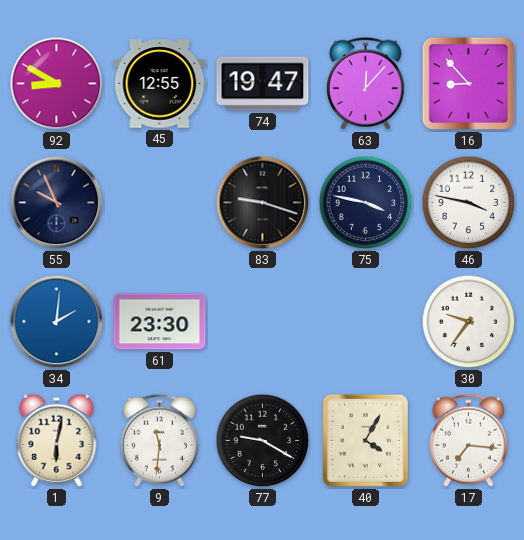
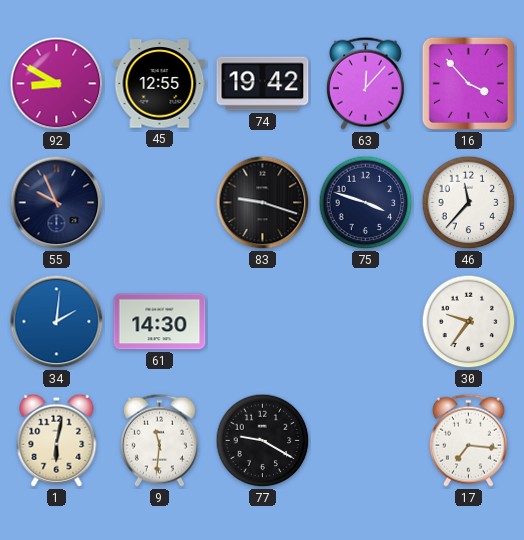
74: 19:47 -> 19:42
16: 8:53 -> 3:53
75: 3:47 -> 3:48
46: 3:47 -> 11:37
61: 23:30 -> 14:30
40: 4:05 -> none
